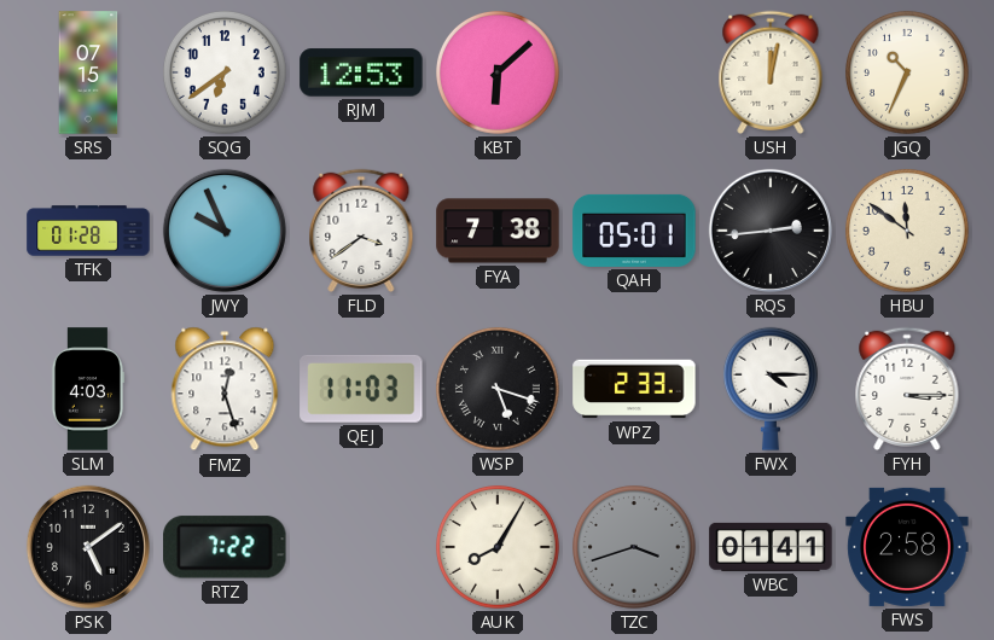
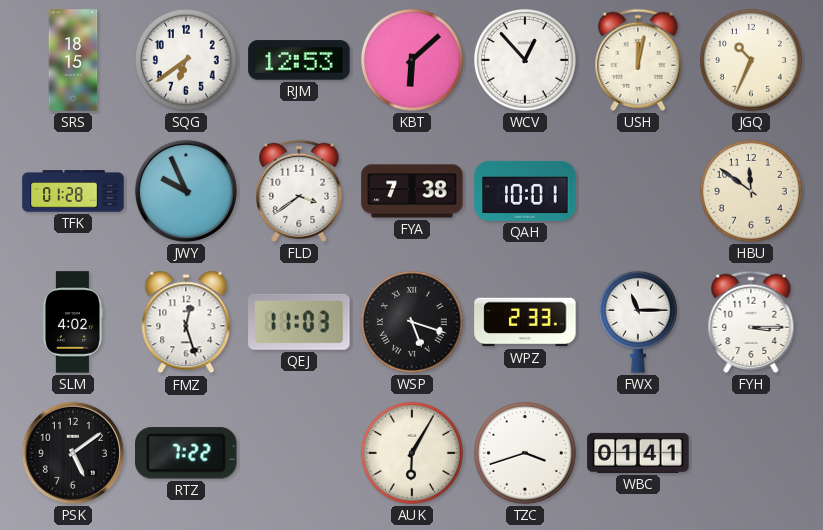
SRS: 07:15 -> 18:15
WCV: none -> 12:53
QAH: 05:01 -> 10:01
RQS: 2:44 -> none
SLM: 4:03 -> 4:02
FWX: 4:15 -> 11:15
AUK: 8:05 -> 6:05
TZC dial: grey -> white
FWS: 2:58 -> none
